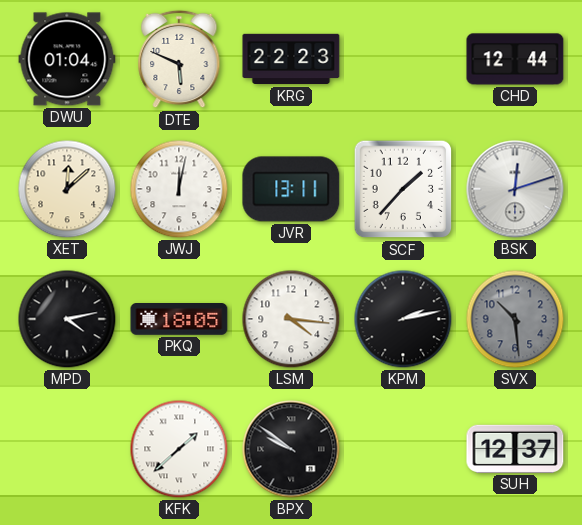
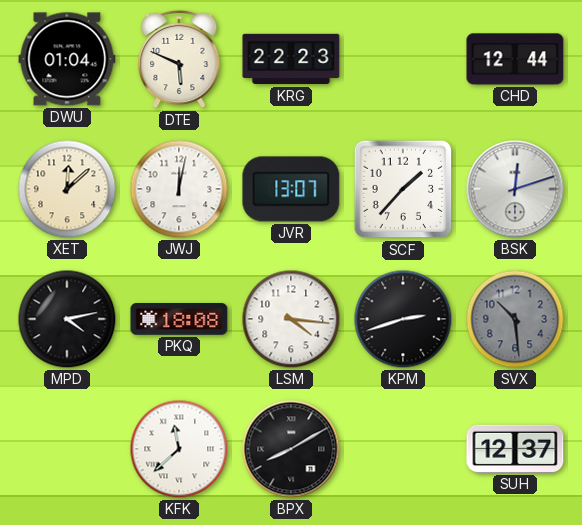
JVR: 13:11 -> 13:07
PKQ: 18:05 -> 18:08
KPM: 2:13 -> 2:42
KFK: 1:38 -> 11:38
BPX: 9:51 -> 8:10
